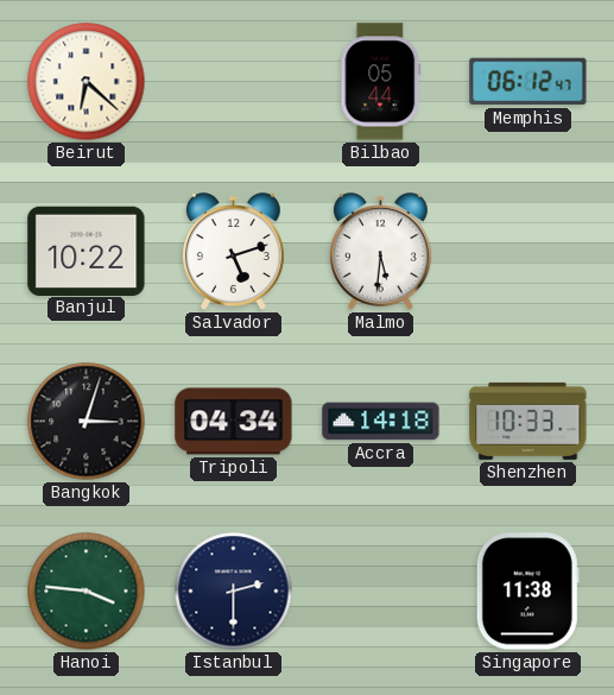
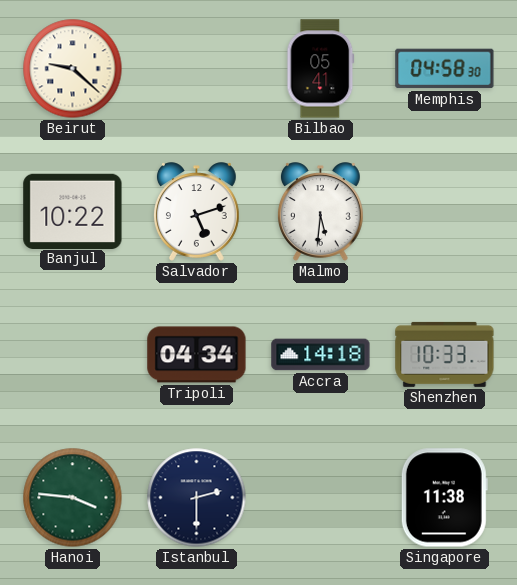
Beirut: 6:22 -> 9:22
Bilbao: 05:44 -> 05:41
Memphis: 06:12 -> 04:58
Bangkok: 3:03 -> none
